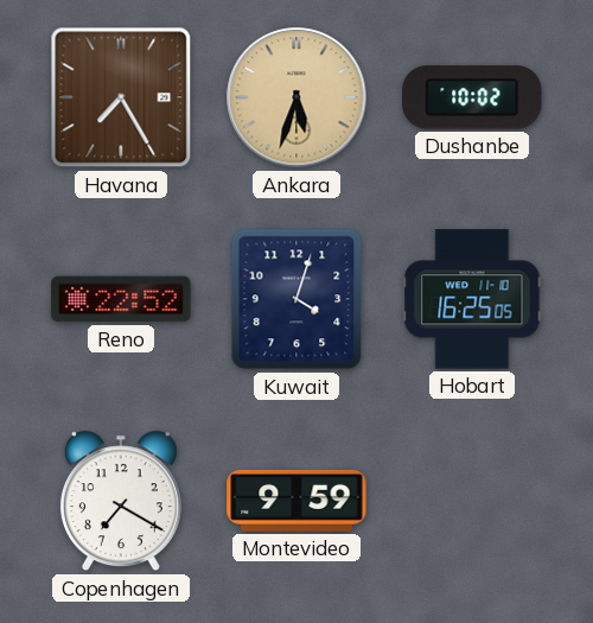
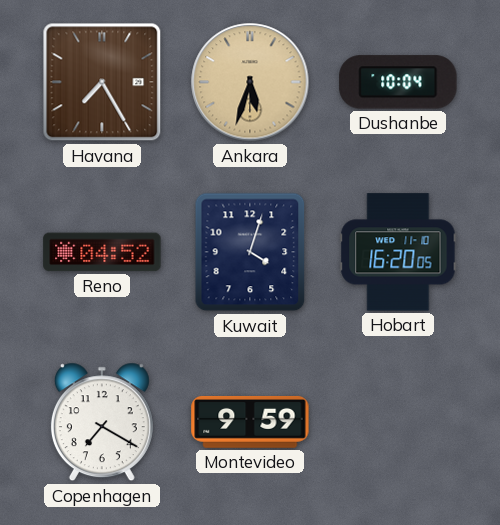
Dushanbe: 10:02 -> 10:04
Reno: 22:52 -> 04:52
Hobart: 16:25 -> 16:20
